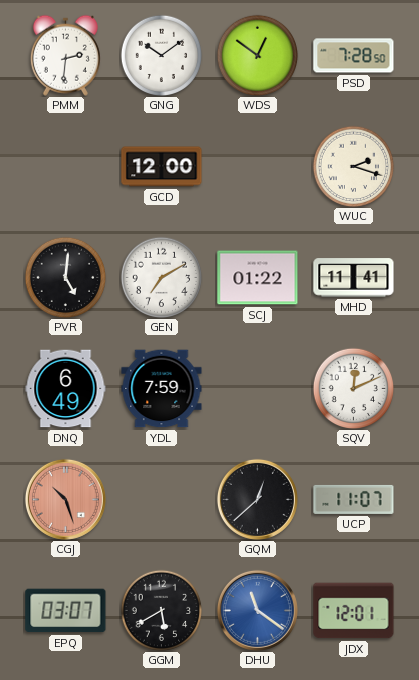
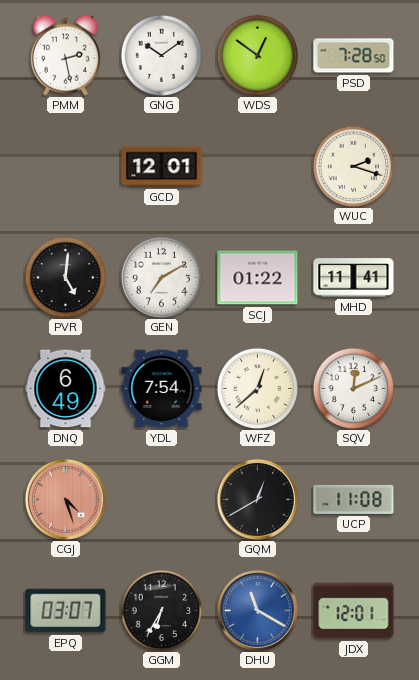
PMM: 2:31 -> 2:28
GCD: 12:00 -> 12:01
YDL: 7:59 -> 7:54
WFZ: none -> 12:38
CGJ: 10:27 -> 4:27
GQM: 12:38 -> 12:40
UCP: 11:07 -> 11:08
GGM: 5:40 -> 6:35
DHU: 11:21 -> 11:20
